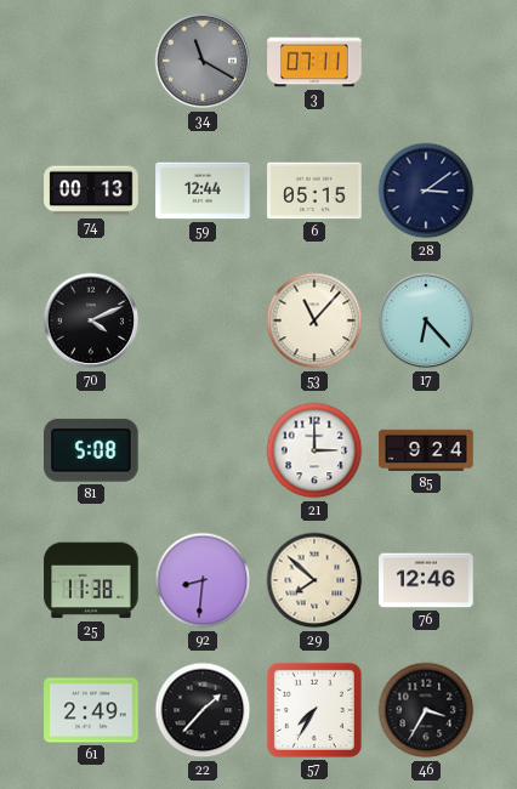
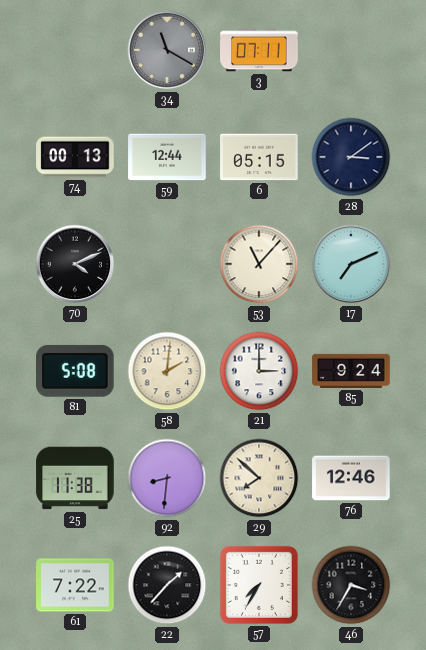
17: 6:23 -> 7:11
58: none -> 2:01
61: 2:49 -> 7:22
